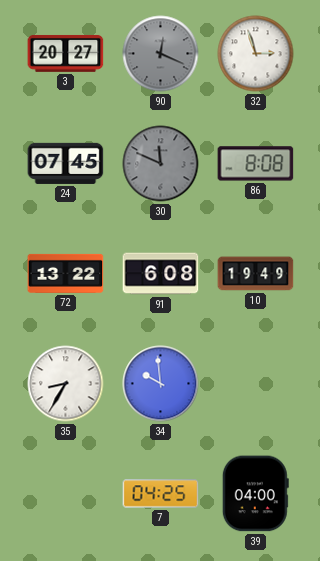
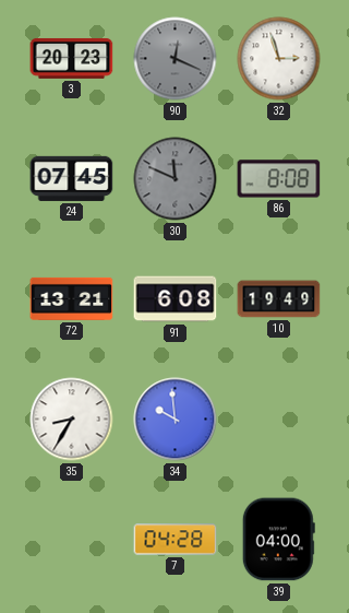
3: 20:27 -> 20:23
72: 13:22 -> 13:21
7: 04:25 -> 04:28
